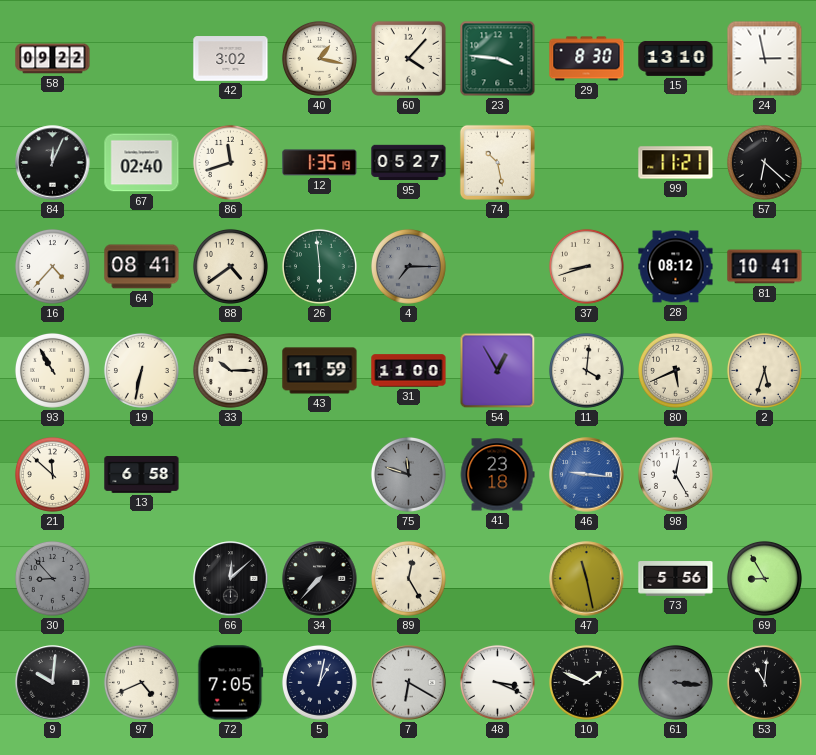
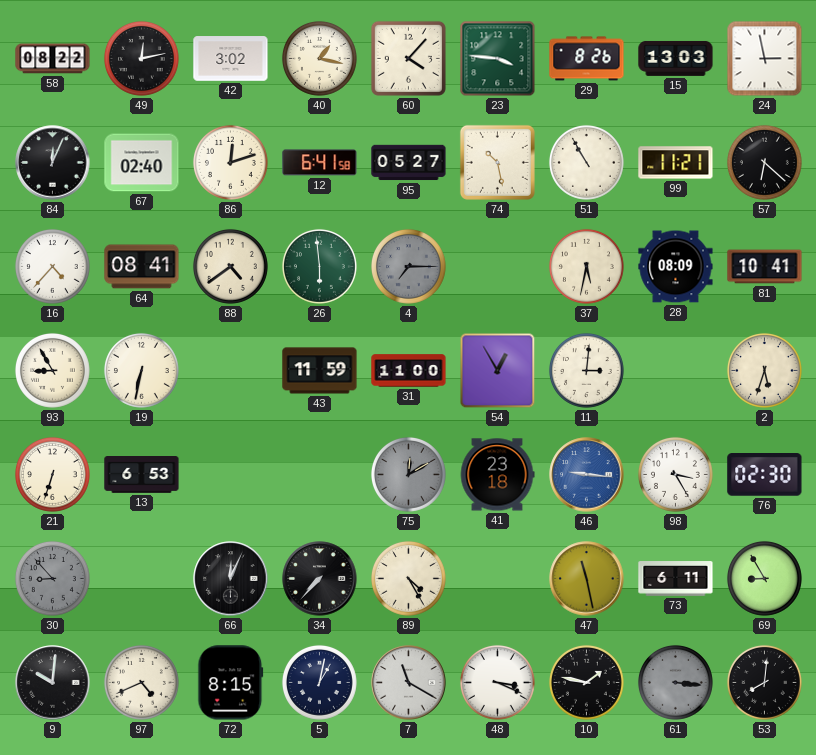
58: 09:22 -> 08:22
49: none -> 12:13
29: 8:30 -> 8:26
15: 13:10 -> 13:03
86: 11:42 -> 12:12
12: 1:35 -> 6:41
51: none -> 10:55
37: 8:42 -> 5:32
28: 08:12 -> 08:09
93: 10:55 -> 8:55
33: 10:15 -> none
11: 4:01 -> 3:01
80: 5:41 -> none
21: 11:52 -> 6:33
13: 6:58 -> 6:53
75: 11:48 -> 12:10
98: 12:25 -> 3:25
76: none -> 02:30
66: 12:08 -> 12:04
89: 12:25 -> 4:25
73: 5:56 -> 6:11
72: 7:05 -> 8:15
7: 6:20 -> 11:20
10: 1:49 -> 1:47
53: 11:01 -> 8:01
